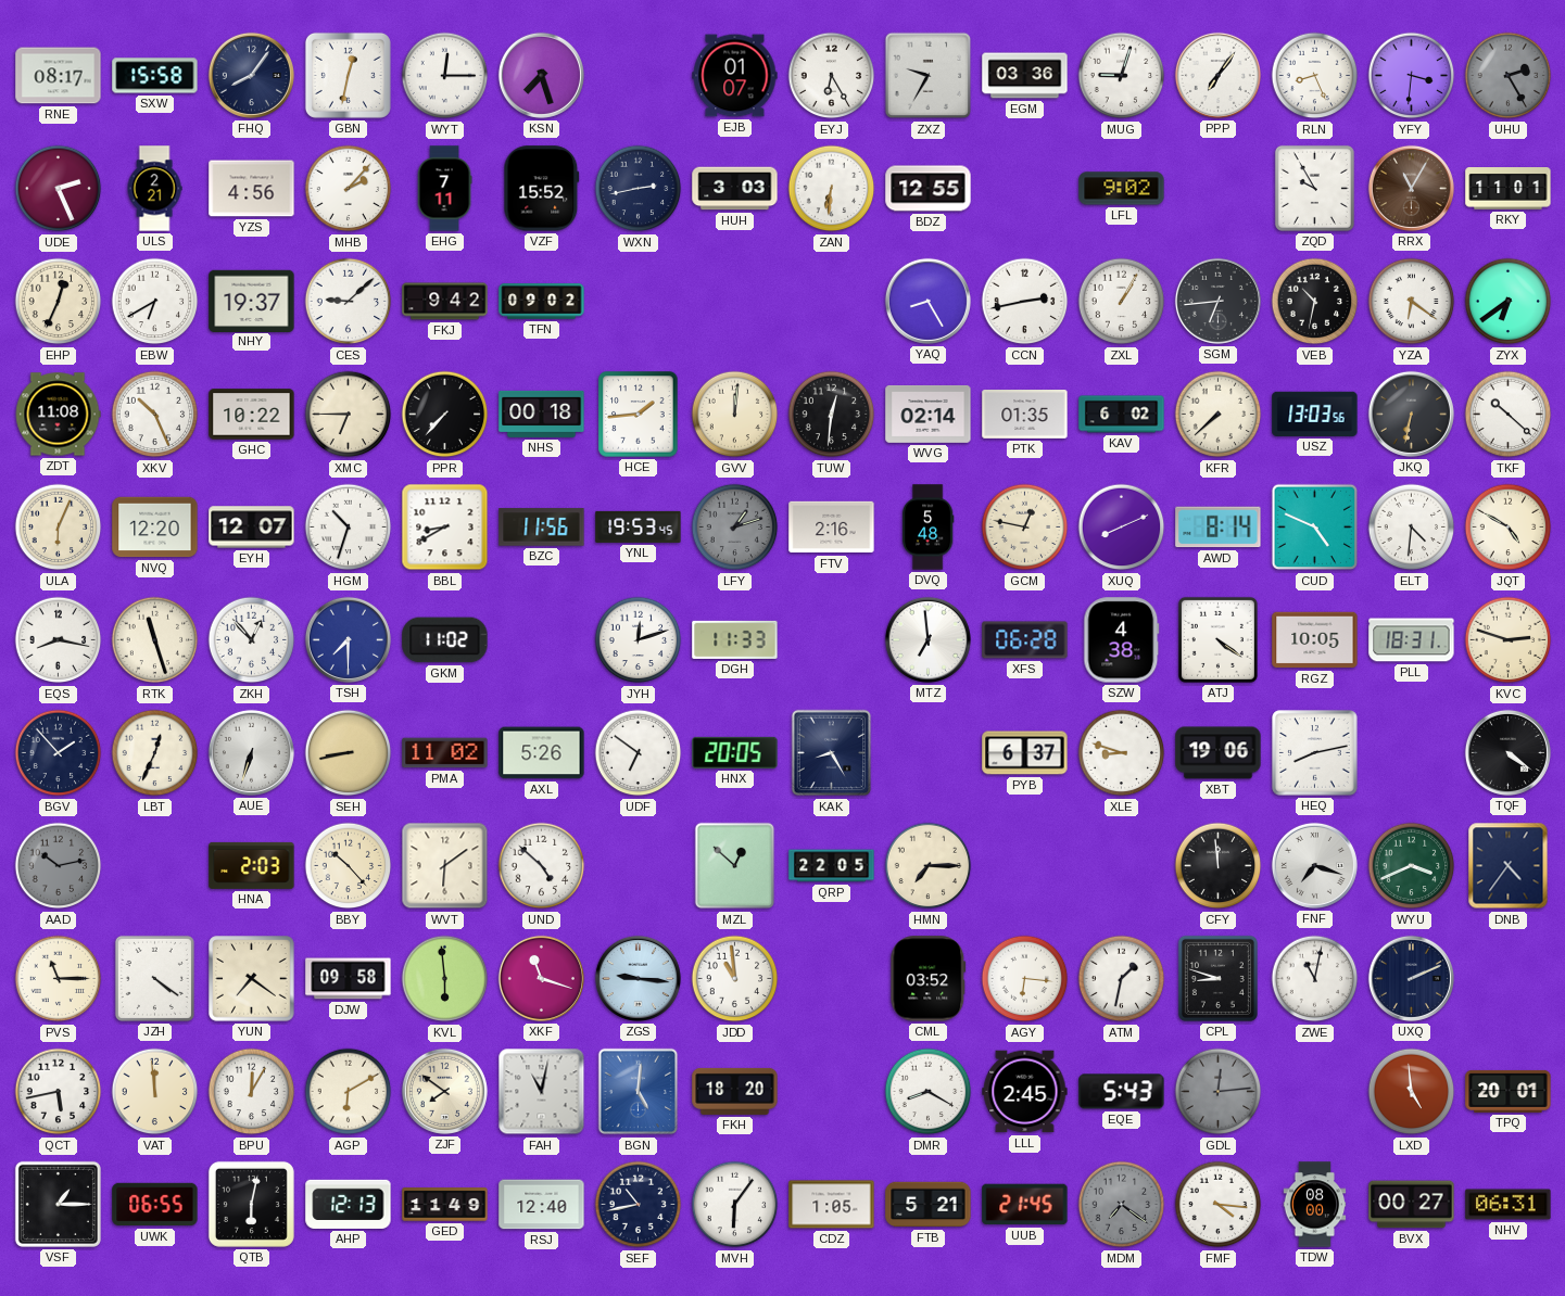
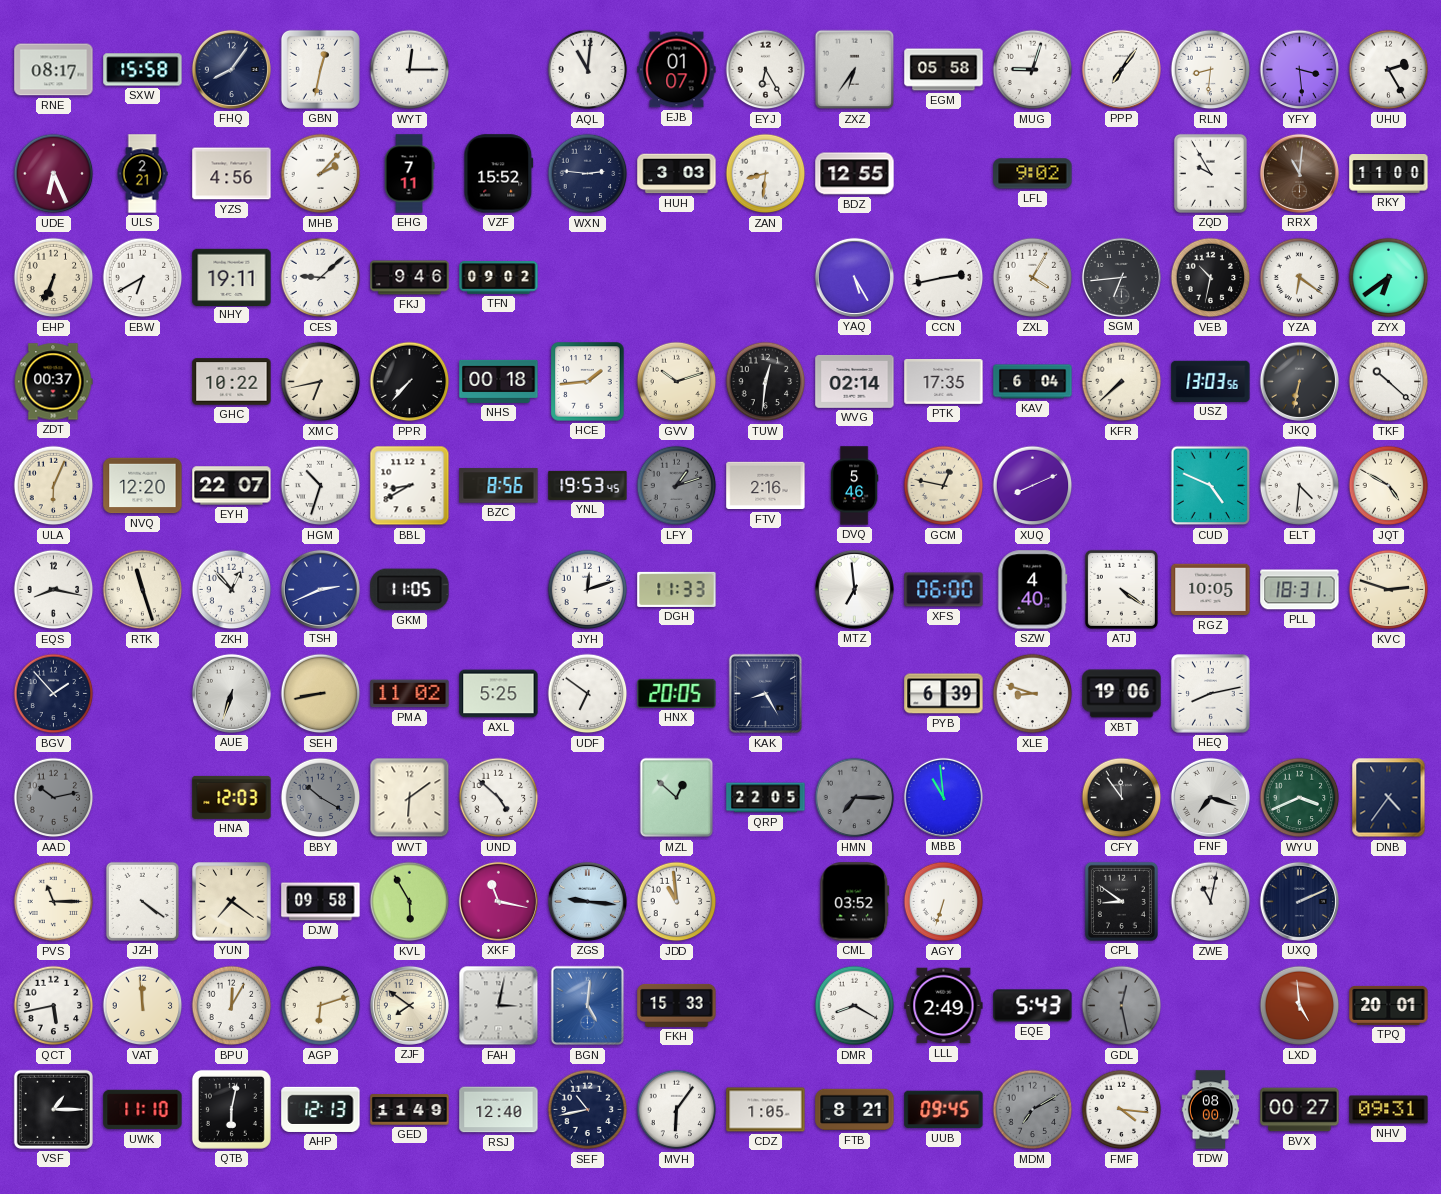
KSN: 7:27 -> none
AQL: none -> 11:01
ZXZ: 9:35 -> 6:36
EGM: 03:36 -> 05:58
RLN: 8:26 -> 8:31
YFY: 3:31 -> 3:29
UHU dial: grey -> white
UDE: 2:26 -> 6:26
WXN: 2:43 -> 2:46
ZAN: 6:31 -> 8:31
RRX: 11:05 -> 11:01
RKY: 11:01 -> 11:00
EHP: 12:34 -> 6:34
NHY: 19:37 -> 19:11
FKJ: 9:42 -> 9:46
YAQ: 8:25 -> 5:25
ZXL: 1:05 -> 4:05
ZDT: 11:08 -> 00:37
XKV: 10:26 -> none
XMC: 6:45 -> 6:43
GVV: 12:01 -> 10:12
PTK: 01:35 -> 17:35
KAV: 6:02 -> 6:04
EYH: 12:07 -> 22:07
BZC: 11:56 -> 8:56
DVQ: 5:48 -> 5:46
AWD: 8:14 -> none
TSH: 7:30 -> 2:41
GKM: 11:02 -> 11:05
XFS: 06:28 -> 06:00
SZW: 4:38 -> 4:40
LBT: 12:34 -> none
AXL: 5:26 -> 5:25
PYB: 6:37 -> 6:39
TQF: 4:21 -> none
HNA: 2:03 -> 12:03
BBY: 10:23 -> 10:20
BBY dial: cream -> grey
HMN dial: cream -> grey
MBB: none -> 10:59
CFY: 11:59 -> 11:54
KVL: 5:59 -> 5:55
XKF: 11:18 -> 11:17
AGY: 6:16 -> 6:33
ATM: 1:32 -> none
CPL: 8:48 -> 8:51
AGP: 6:10 -> 6:12
FAH: 11:02 -> 3:02
FKH: 18:20 -> 15:33
LLL: 2:45 -> 2:49
GDL: 12:14 -> 12:28
UWK: 06:55 -> 11:10
FTB: 5:21 -> 8:21
UUB: 21:45 -> 09:45
MDM: 7:21 -> 7:10
NHV: 06:31 -> 09:31
